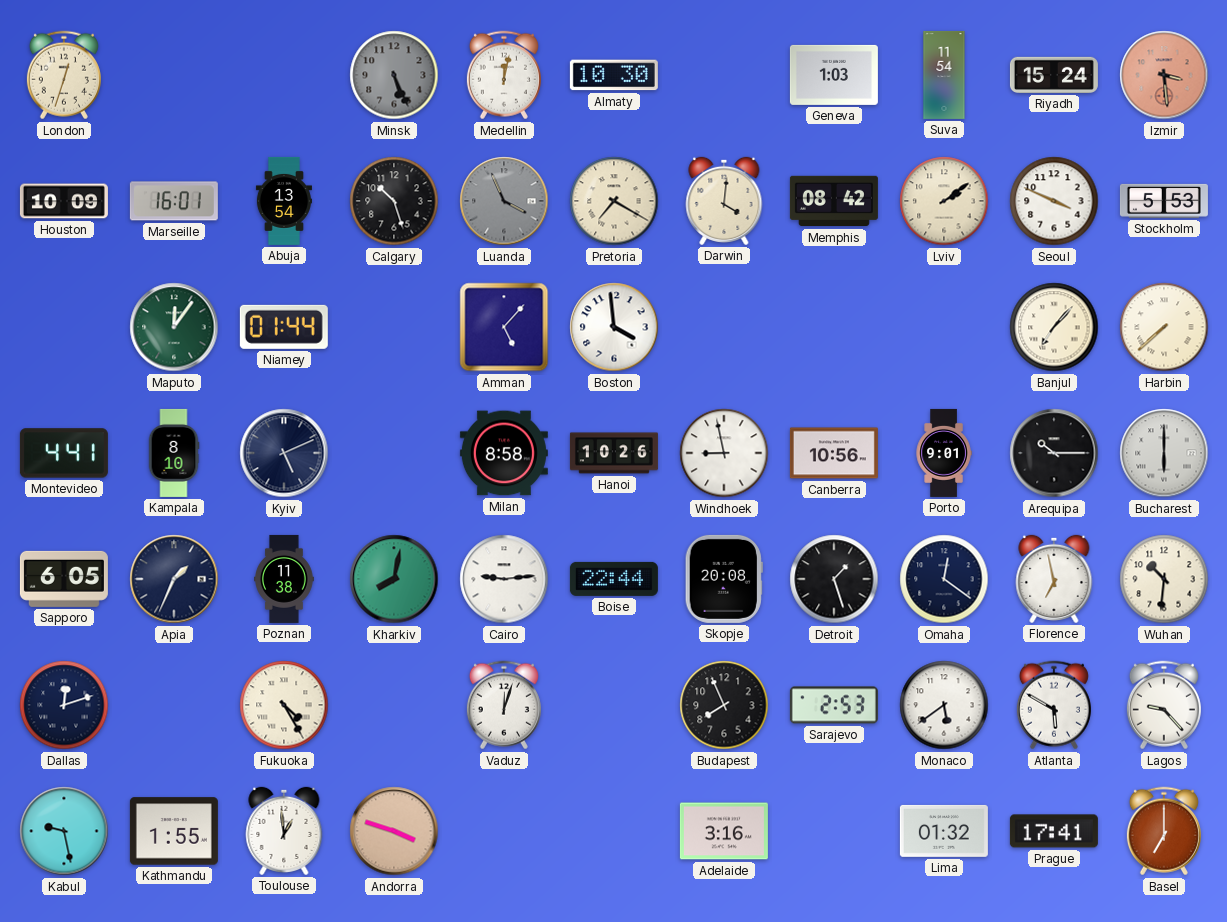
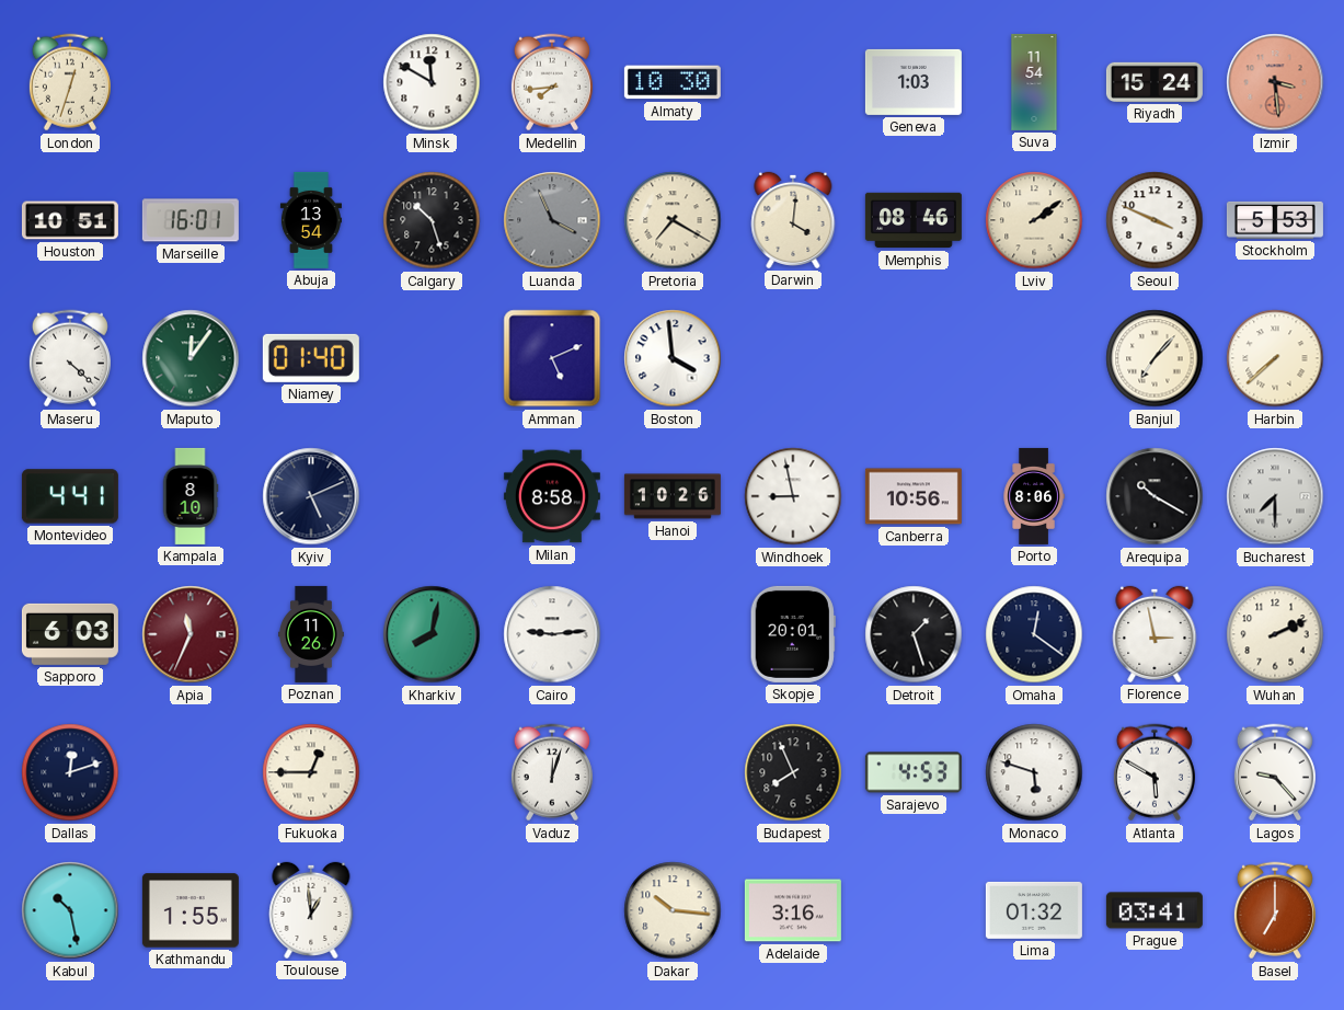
Minsk: 5:26 -> 11:50
Minsk dial: grey -> white
Medellin: 12:02 -> 7:44
Houston: 10:09 -> 10:51
Memphis: 08:42 -> 08:46
Maseru: none -> 4:22
Niamey: 01:44 -> 01:40
Amman: 5:07 -> 5:11
Porto: 9:01 -> 8:06
Arequipa: 10:15 -> 10:20
Bucharest: 6:00 -> 7:30
Sapporo: 6:05 -> 6:03
Apia: 1:34 -> 11:34
Apia dial: navy -> burgundy
Poznan: 11:38 -> 11:26
Boise: 22:44 -> none
Skopje: 20:08 -> 20:01
Florence: 6:58 -> 2:58
Wuhan: 10:31 -> 2:11
Fukuoka: 4:25 -> 12:45
Sarajevo: 2:53 -> 4:53
Monaco: 5:39 -> 5:48
Kabul: 9:28 -> 10:28
Andorra: 3:48 -> none
Dakar: none -> 10:16
Prague: 17:41 -> 03:41
